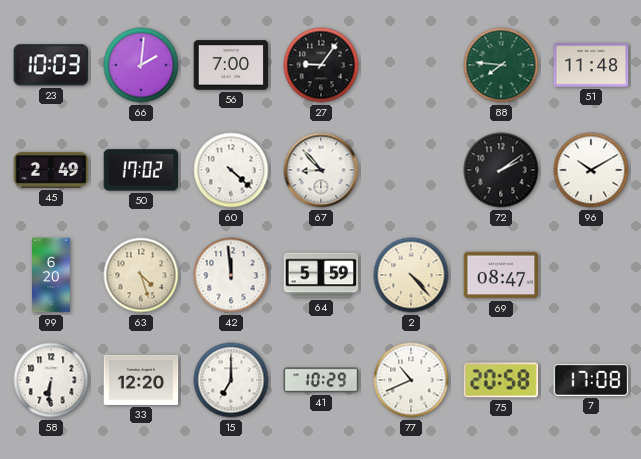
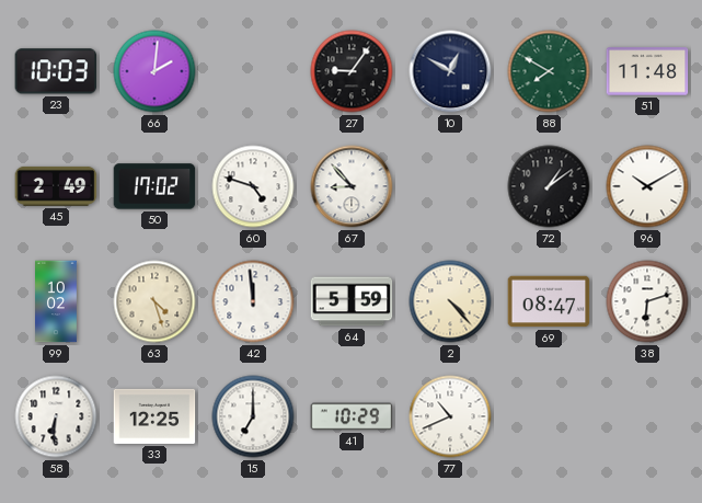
56: 7:00 -> none
10: none -> 12:50
88: 7:46 -> 7:50
60: 4:22 -> 4:48
72: 2:09 -> 1:09
99: 6:20 -> 10:02
38: none -> 6:12
33: 12:20 -> 12:25
75: 20:58 -> none
7: 17:08 -> none
